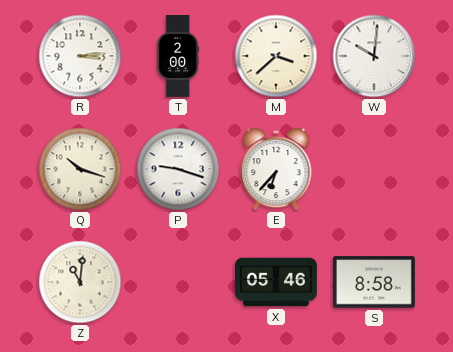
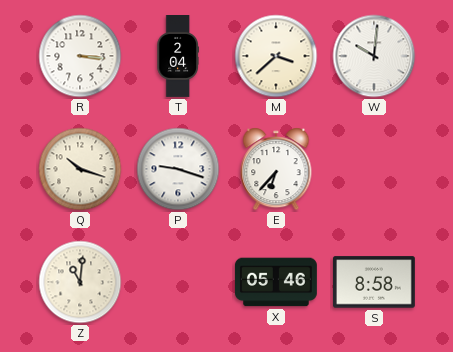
R: 3:14 -> 3:16
T: 2:00 -> 2:04
